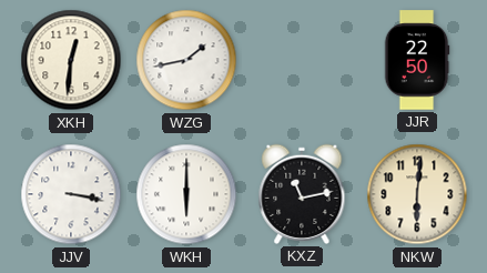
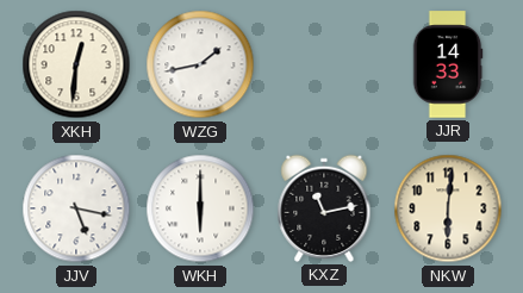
JJR: 22:50 -> 14:33
JJV: 3:17 -> 5:17
